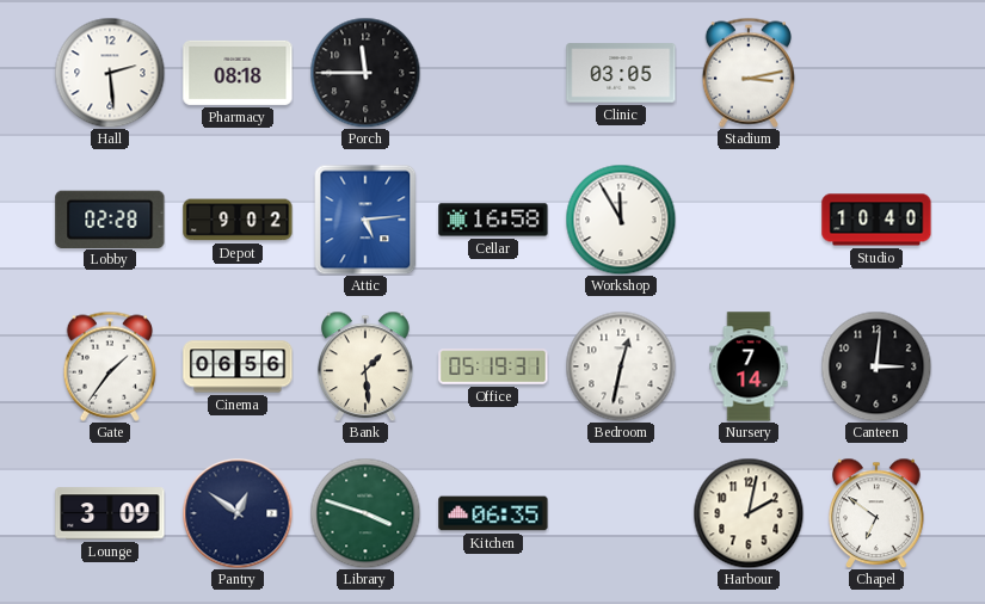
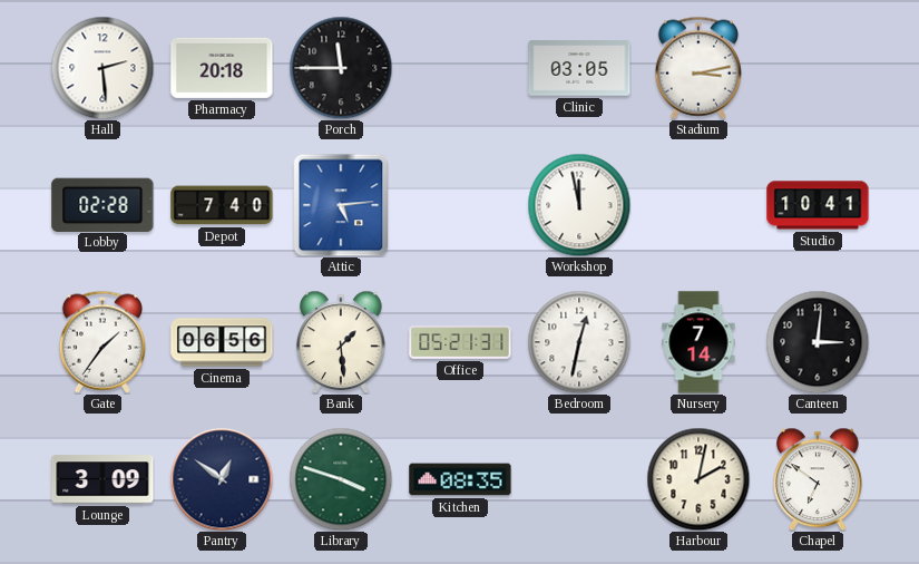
Pharmacy: 08:18 -> 20:18
Depot: 9:02 -> 7:40
Cellar: 16:58 -> none
Workshop: 11:55 -> 11:58
Studio: 10:40 -> 10:41
Office: 05:19 -> 05:21
Kitchen: 06:35 -> 08:35
